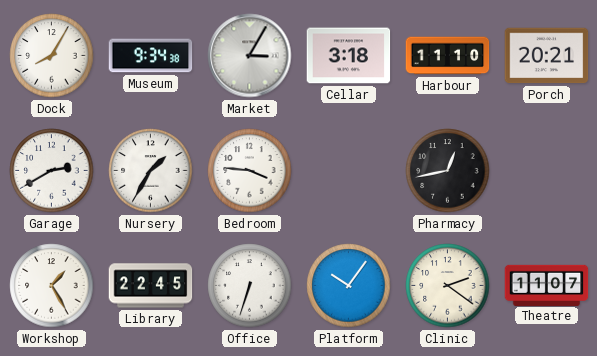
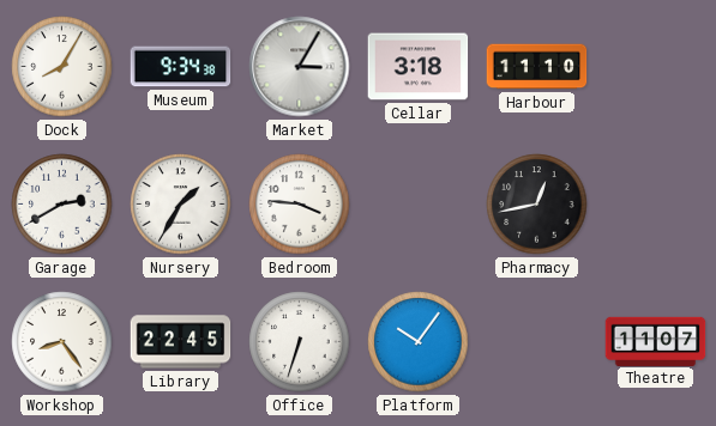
Porch: 20:21 -> none
Workshop: 1:25 -> 8:24
Clinic: 2:21 -> none
